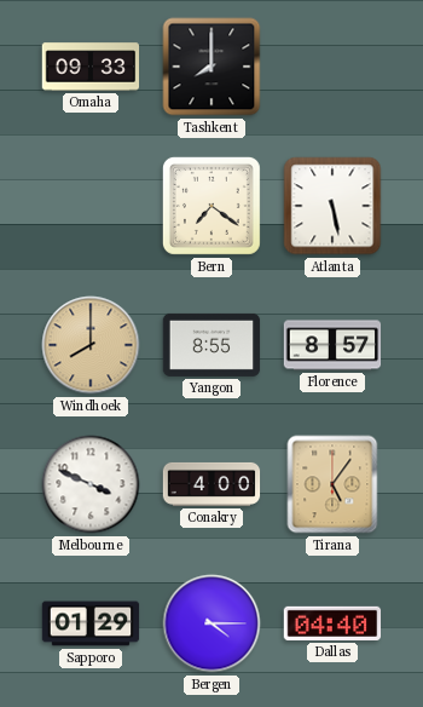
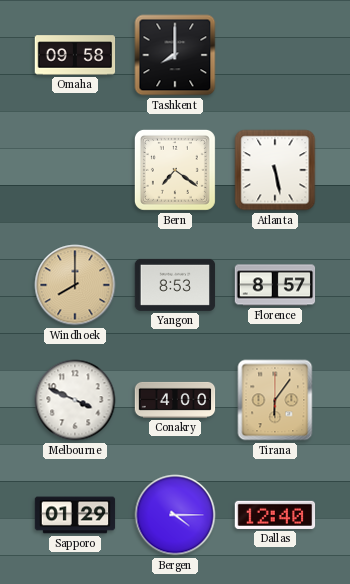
Omaha: 09:33 -> 09:58
Yangon: 8:55 -> 8:53
Tirana: 5:06 -> 6:06
Dallas: 04:40 -> 12:40
